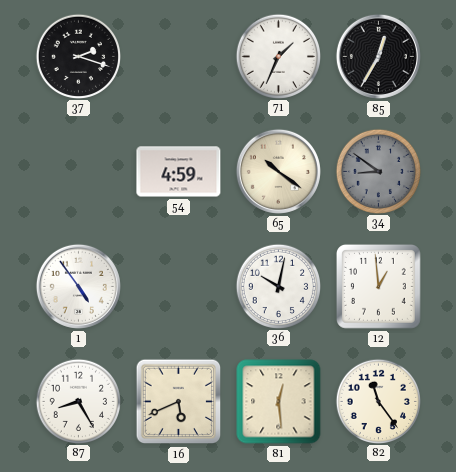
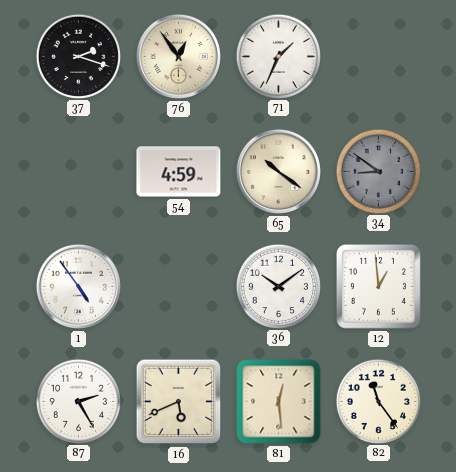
76: none -> 12:54
85: 12:35 -> none
36: 10:02 -> 10:09
87: 8:25 -> 2:25
